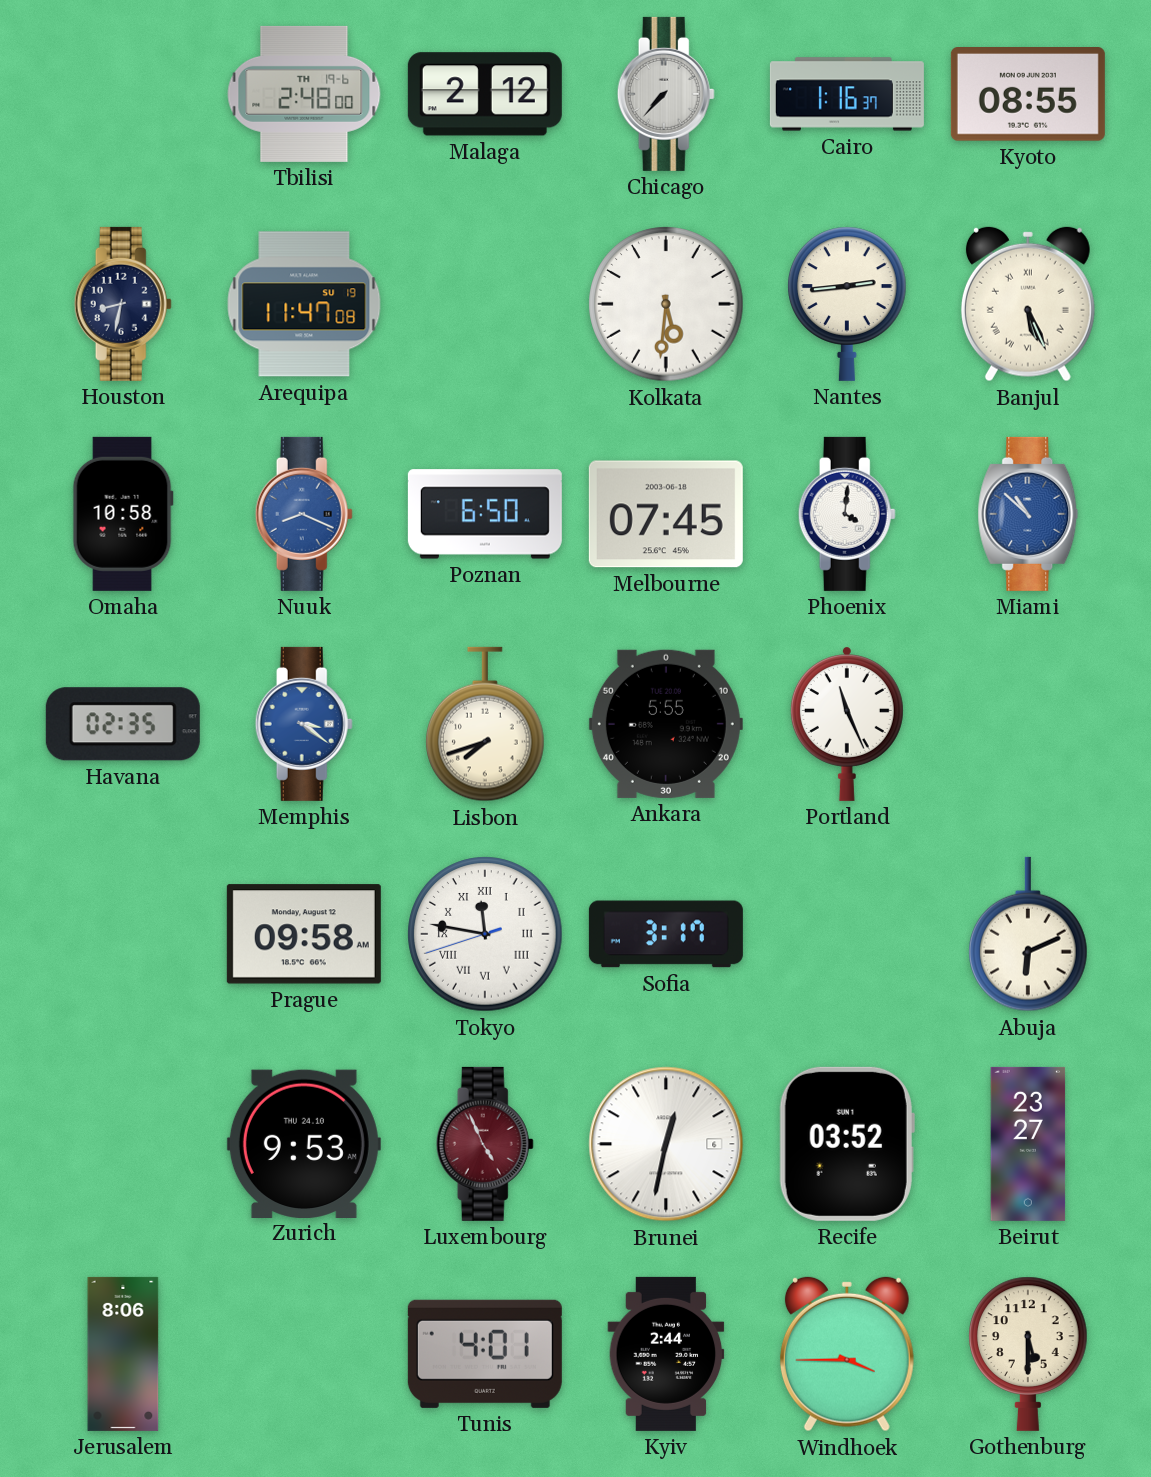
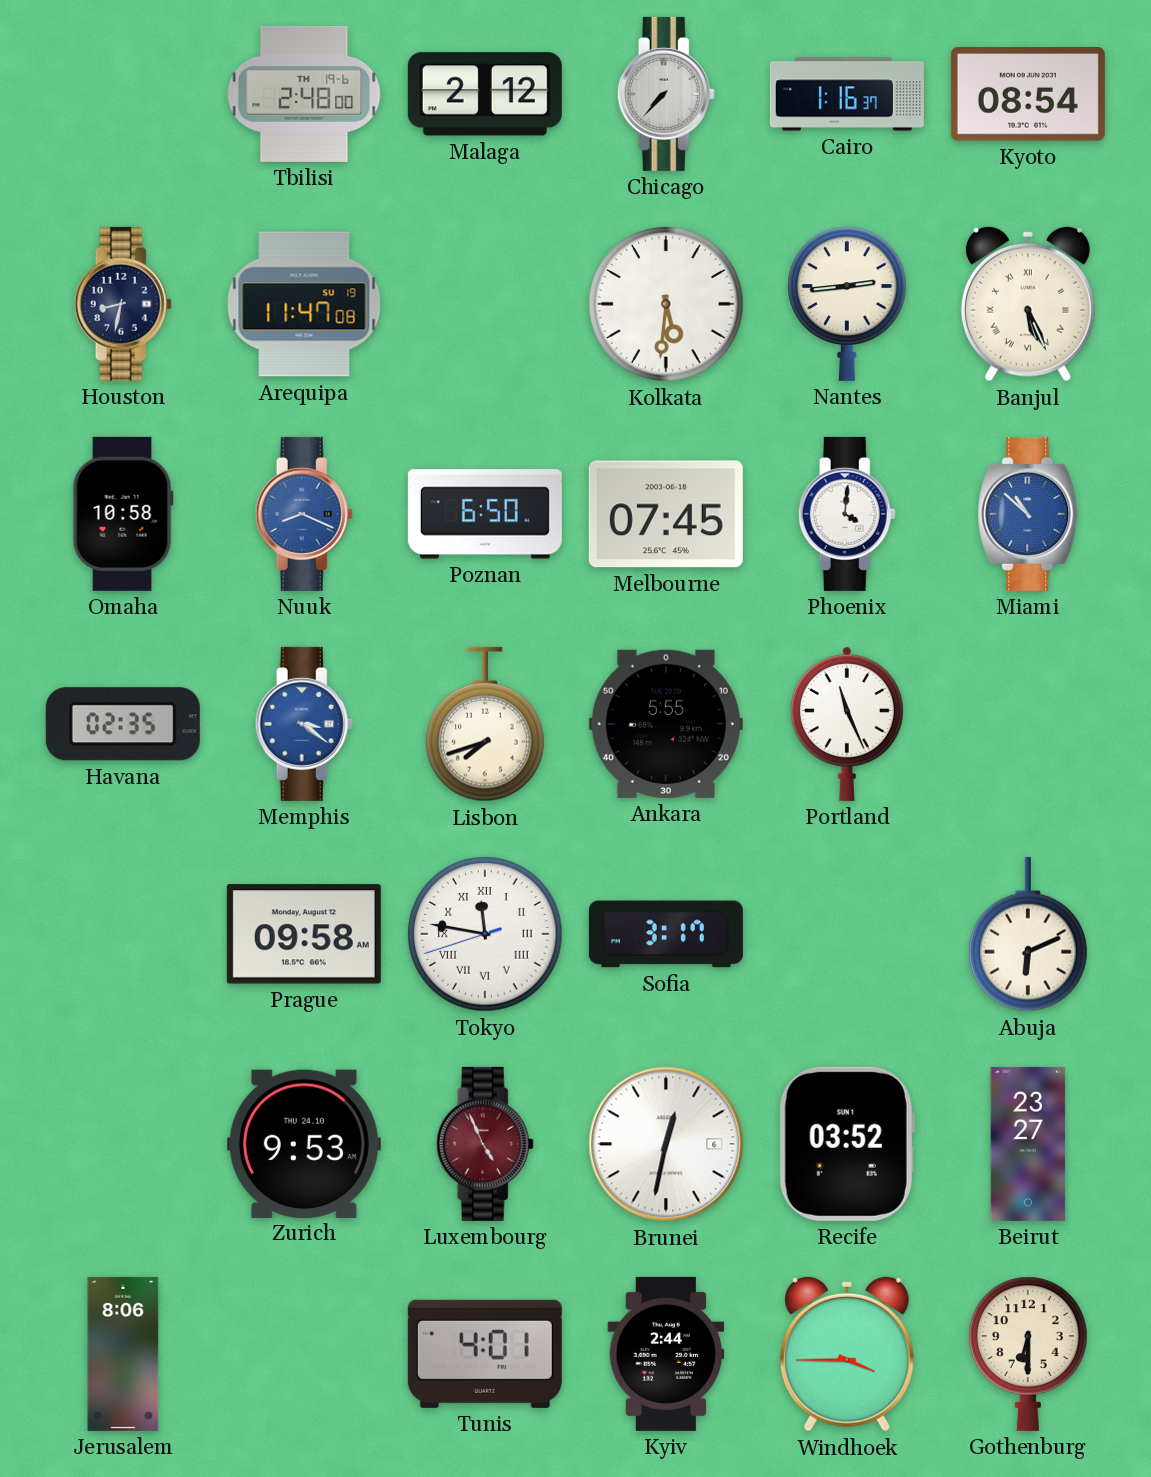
Kyoto: 08:55 -> 08:54
Gothenburg: 5:30 -> 6:30
